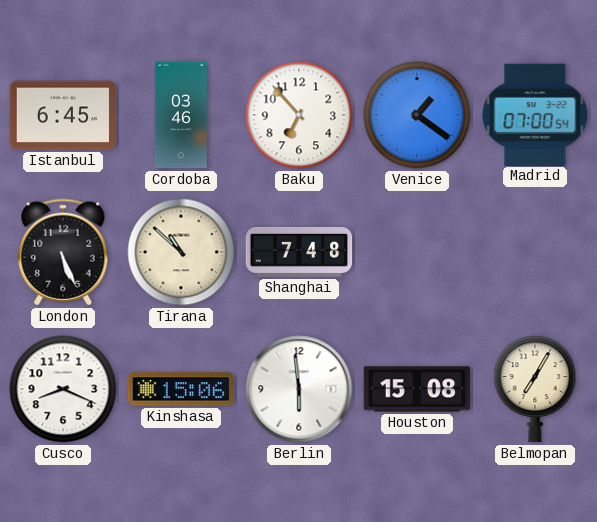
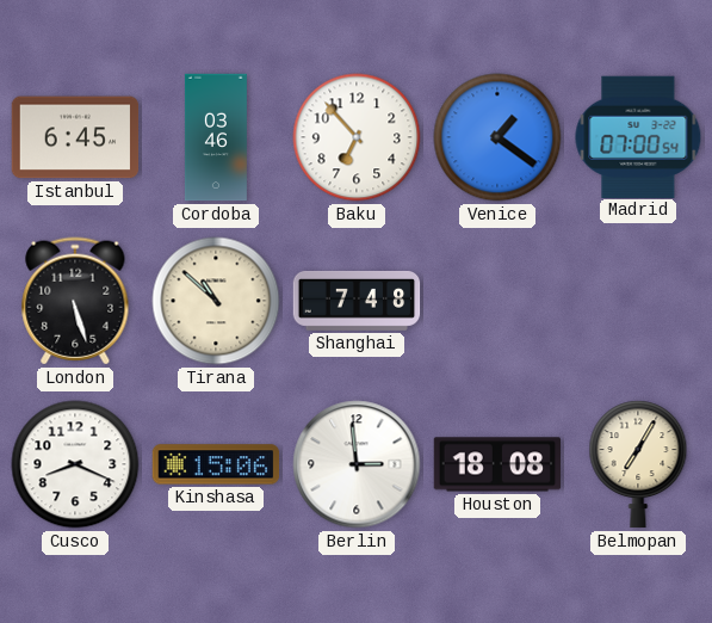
London: 5:26 -> 5:27
Berlin: 5:59 -> 2:59
Houston: 15:08 -> 18:08
